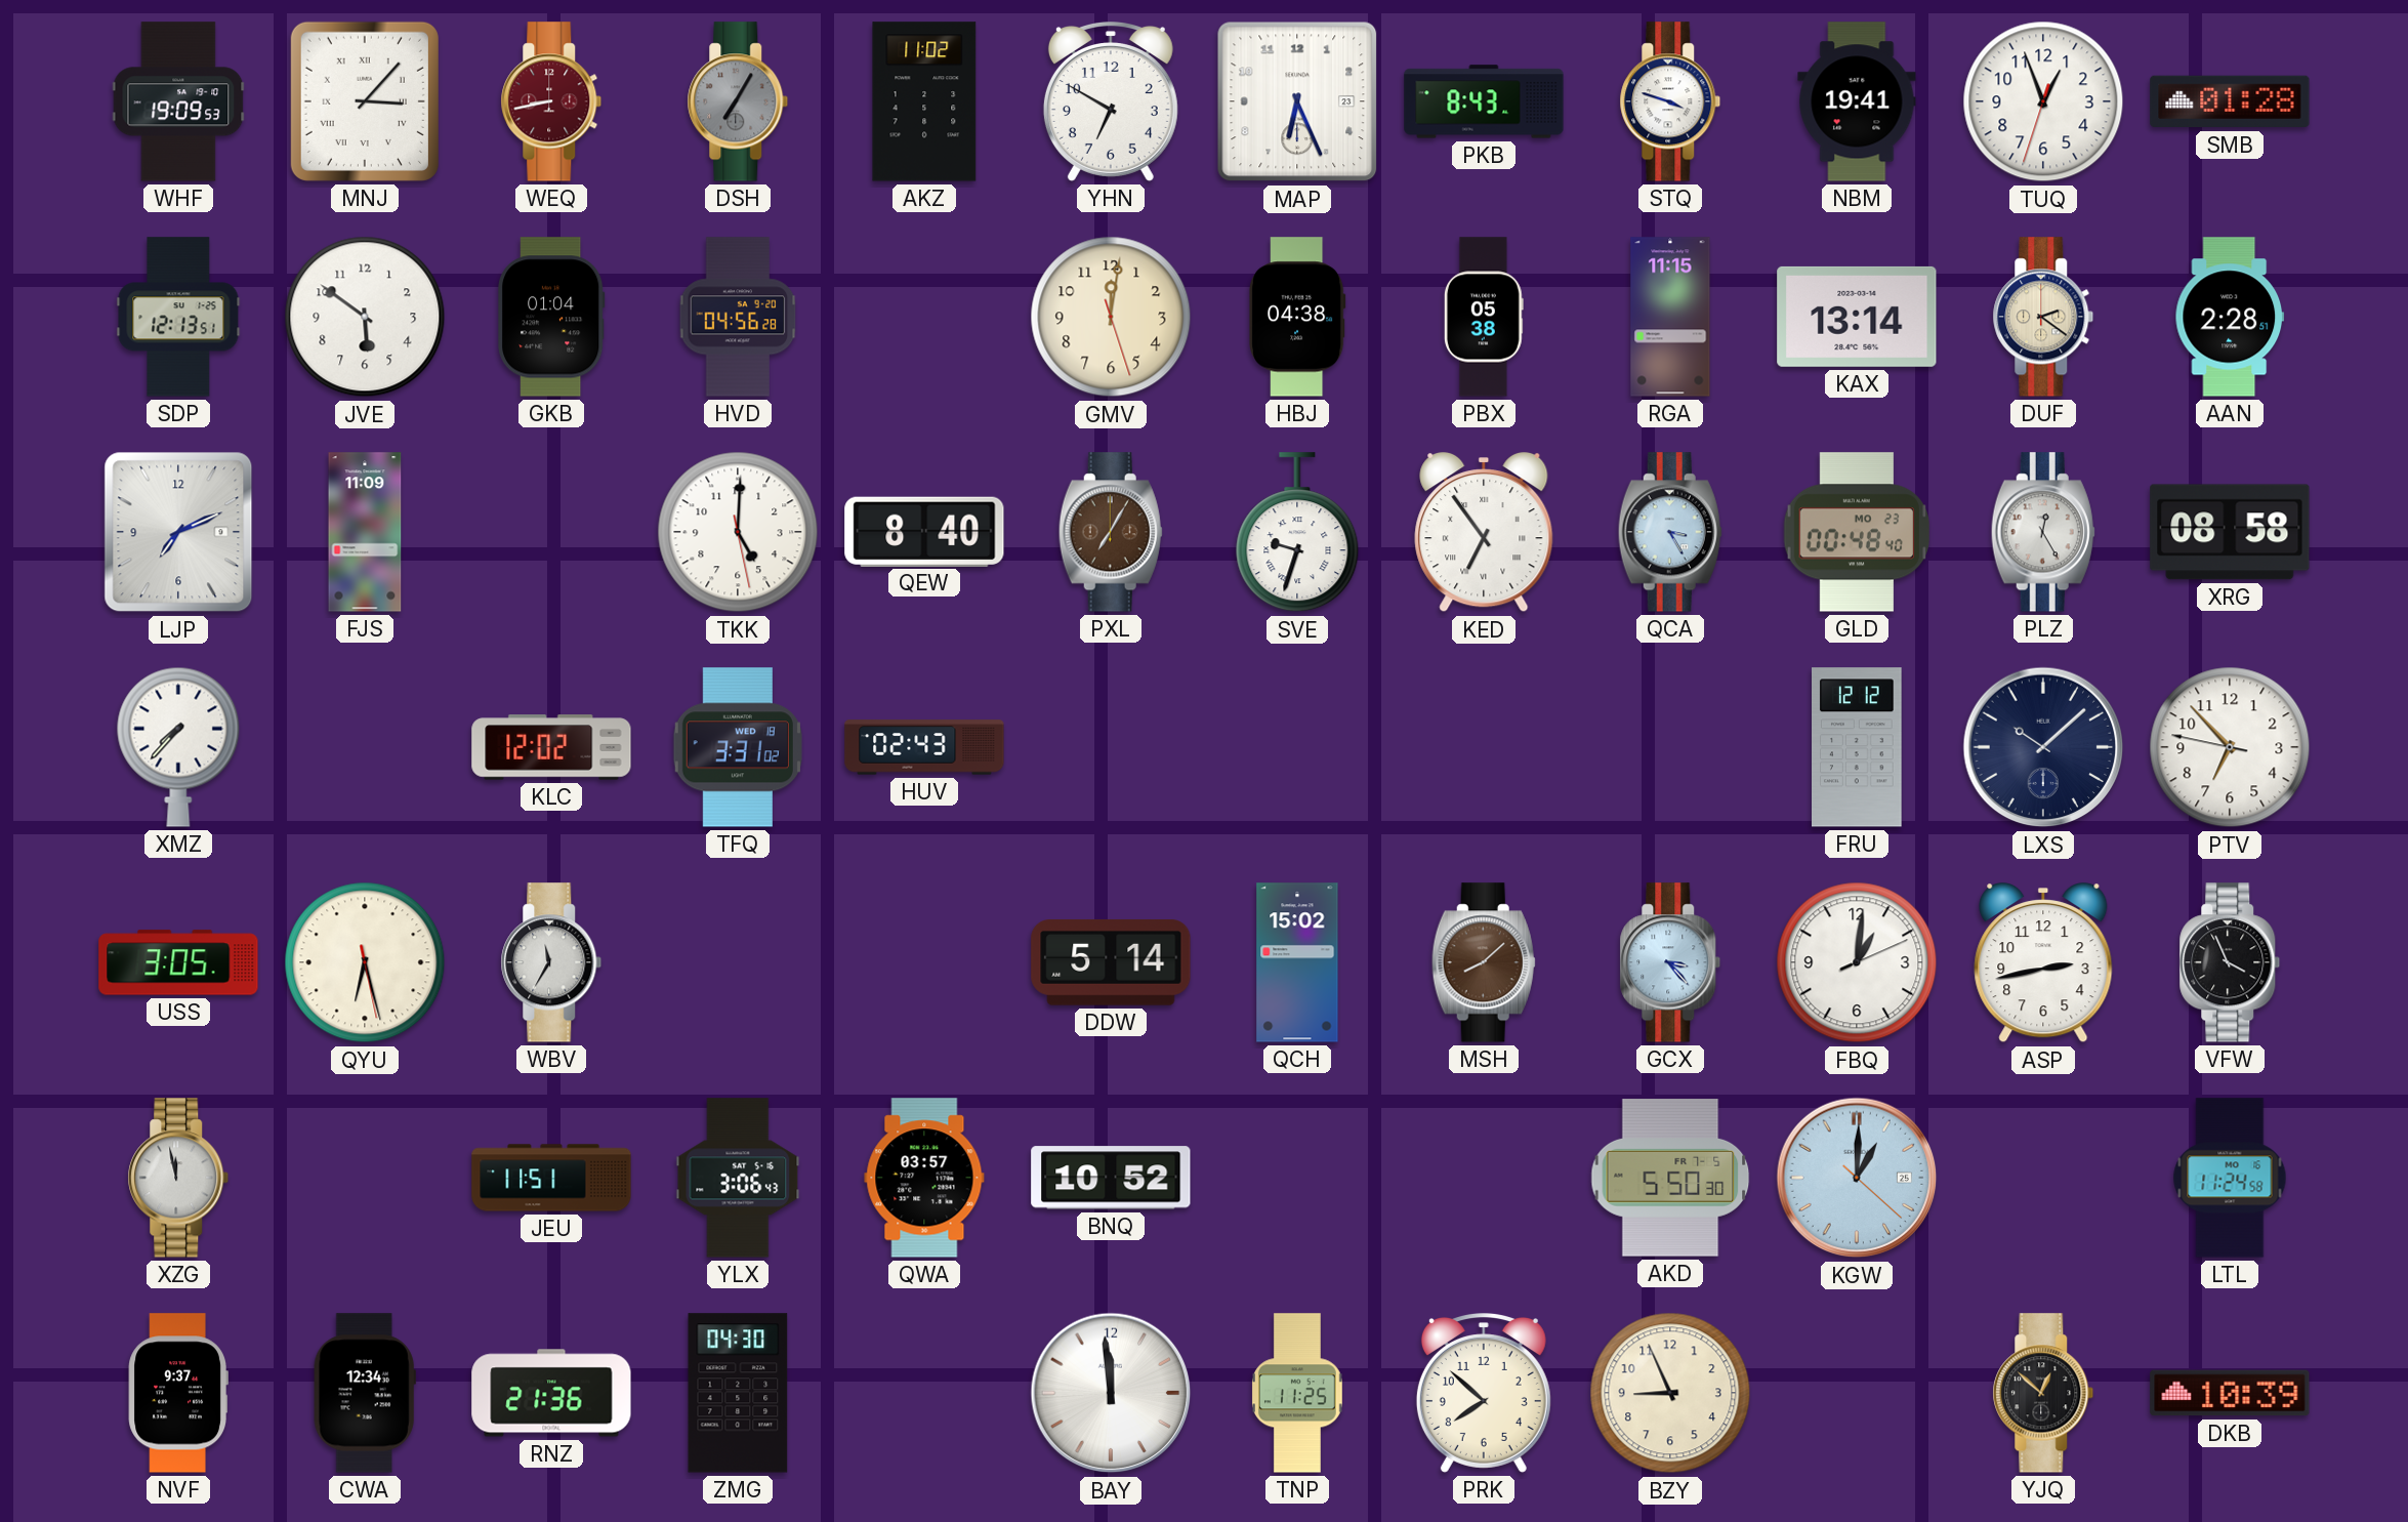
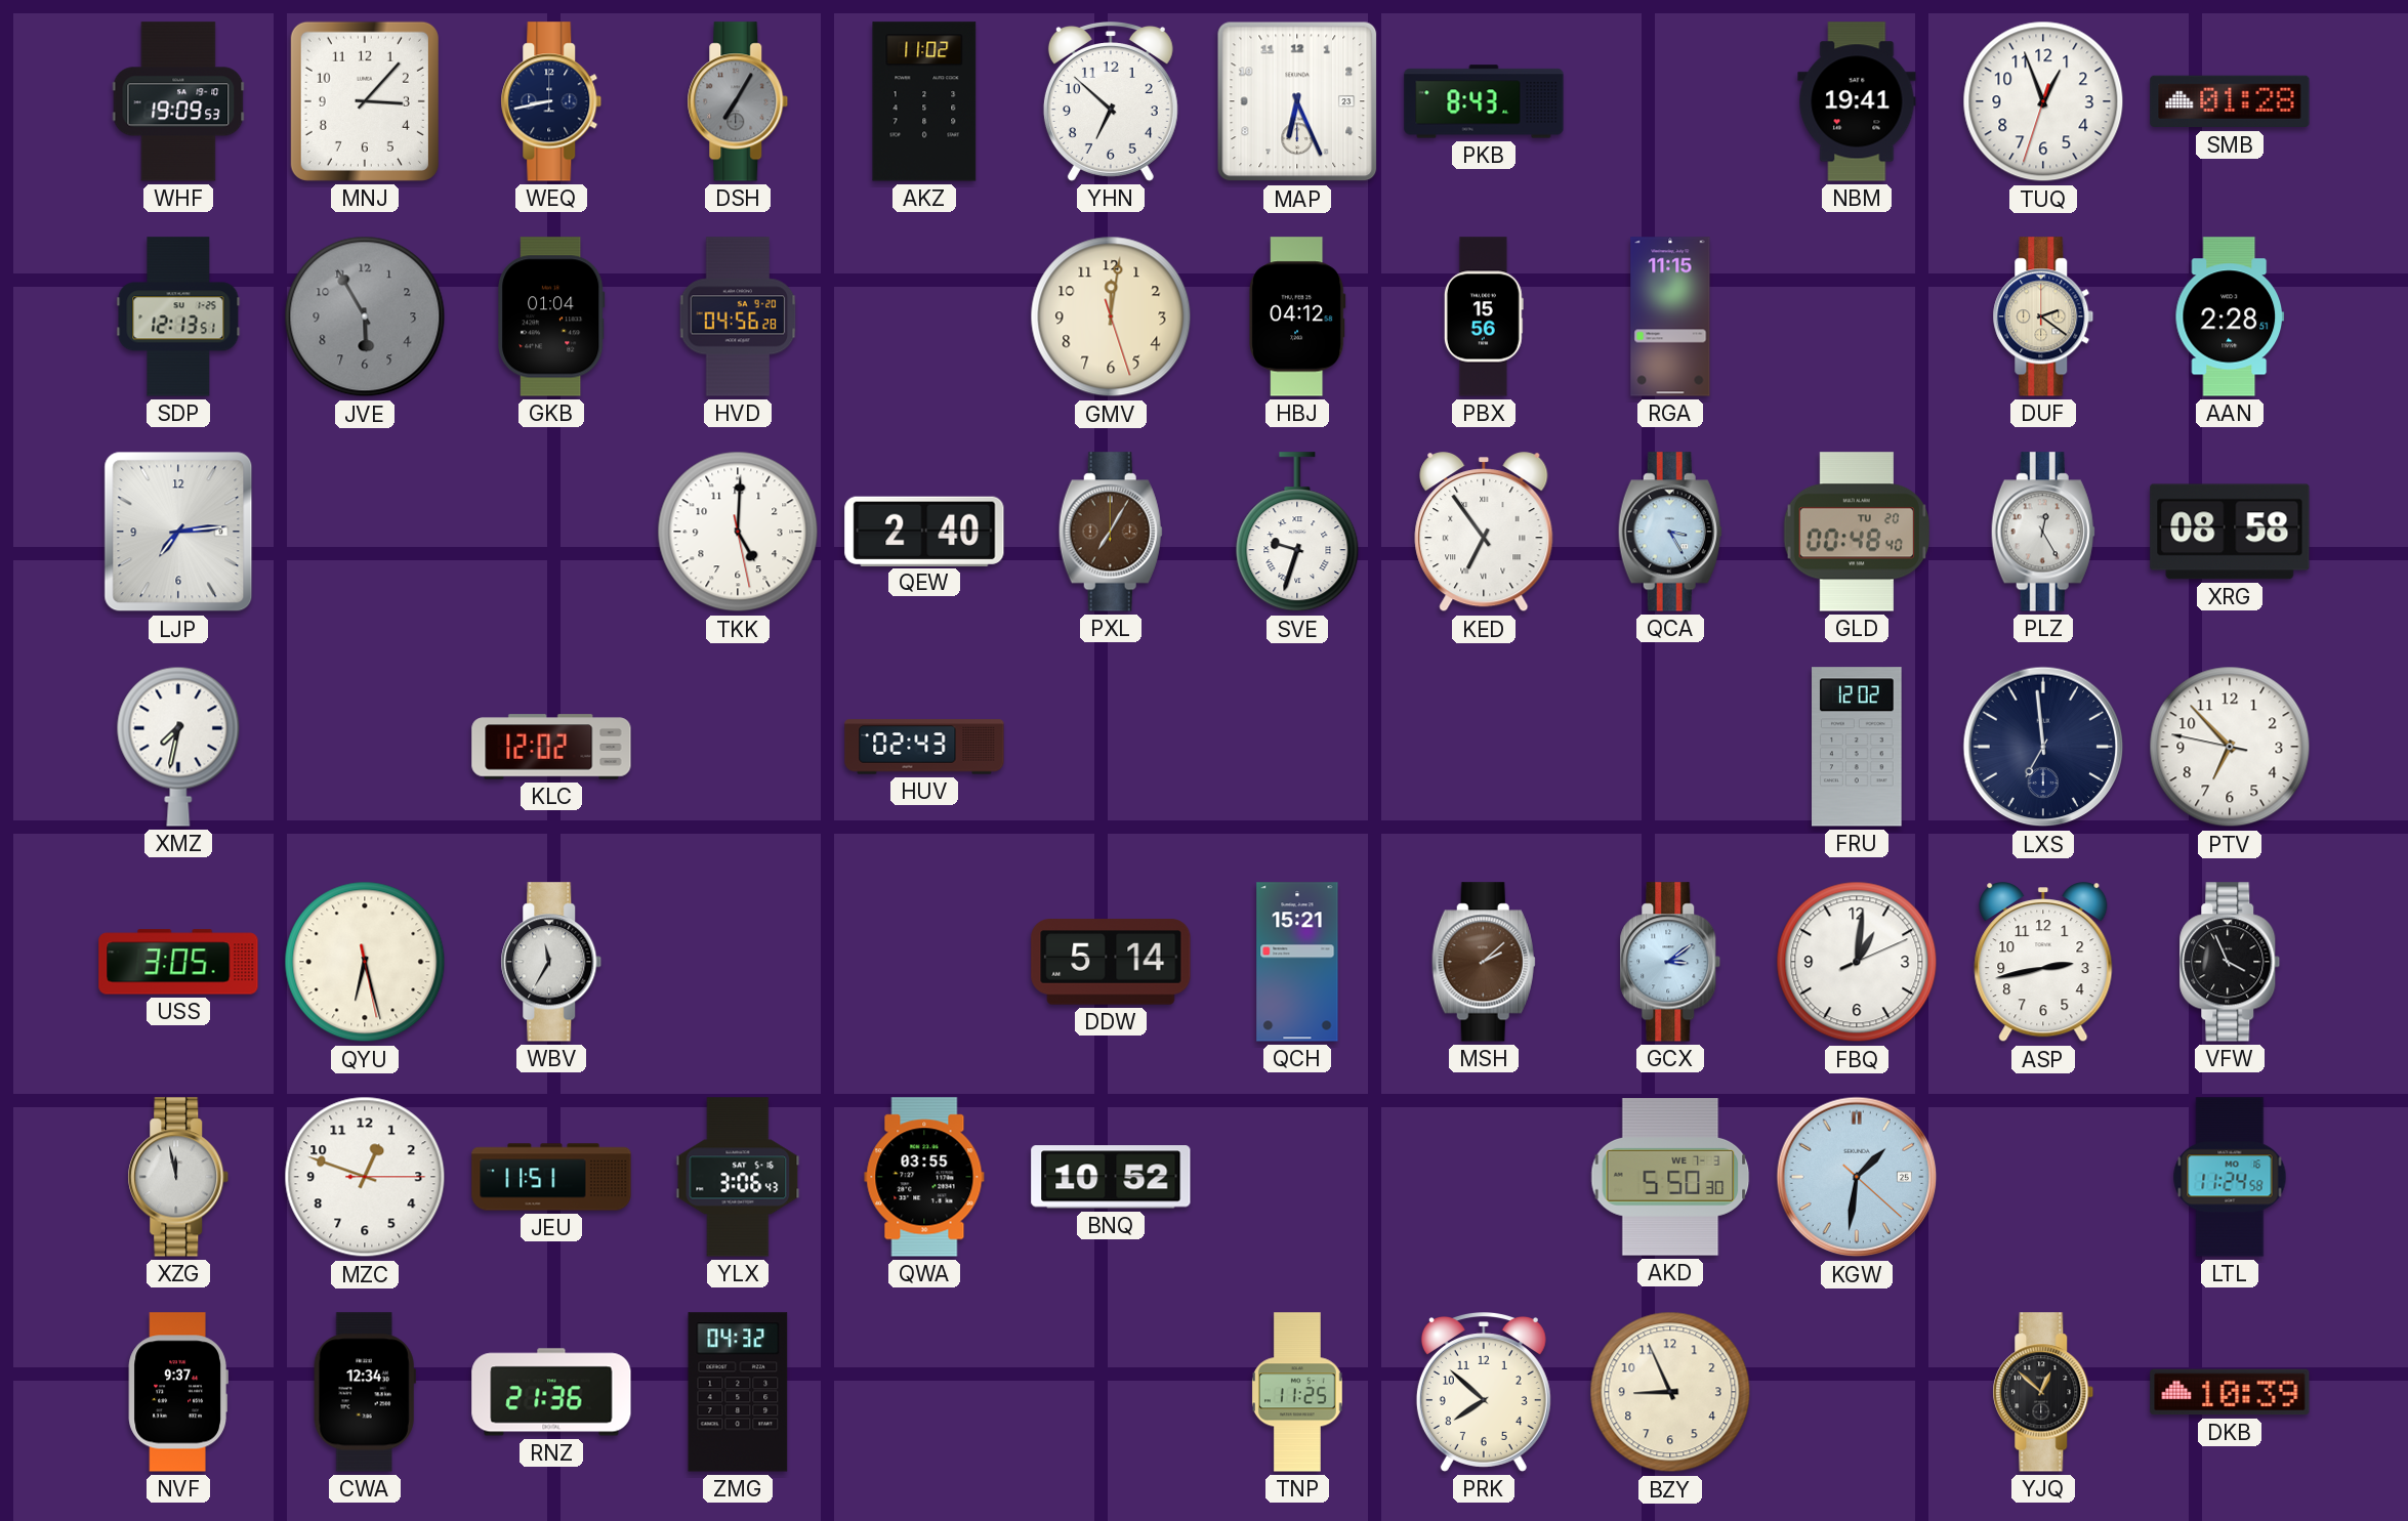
MNJ numerals: Roman -> Arabic
WEQ dial: burgundy -> navy
YHN: 6:50 -> 6:52
STQ: 3:48 -> none
JVE: 5:51 -> 5:55
JVE dial: white -> grey
HBJ: 04:38 -> 04:12
PBX: 05:38 -> 15:56
KAX: 13:14 -> none
LJP: 7:11 -> 7:14
FJS: 11:09 -> none
QEW: 8:40 -> 2:40
GLD date: MO 23 -> TU 20
XMZ: 7:37 -> 7:32
TFQ: 3:31 -> none
FRU: 12:12 -> 12:02
LXS: 10:08 -> 6:59
QCH: 15:02 -> 15:21
MSH: 8:08 -> 2:08
GCX: 3:23 -> 3:09
MZC: none -> 12:48
QWA: 03:57 -> 03:55
AKD date: FR 7-5 -> WE 7-3
KGW: 1:00 -> 1:31
ZMG: 04:30 -> 04:32
BAY: 11:59 -> none
